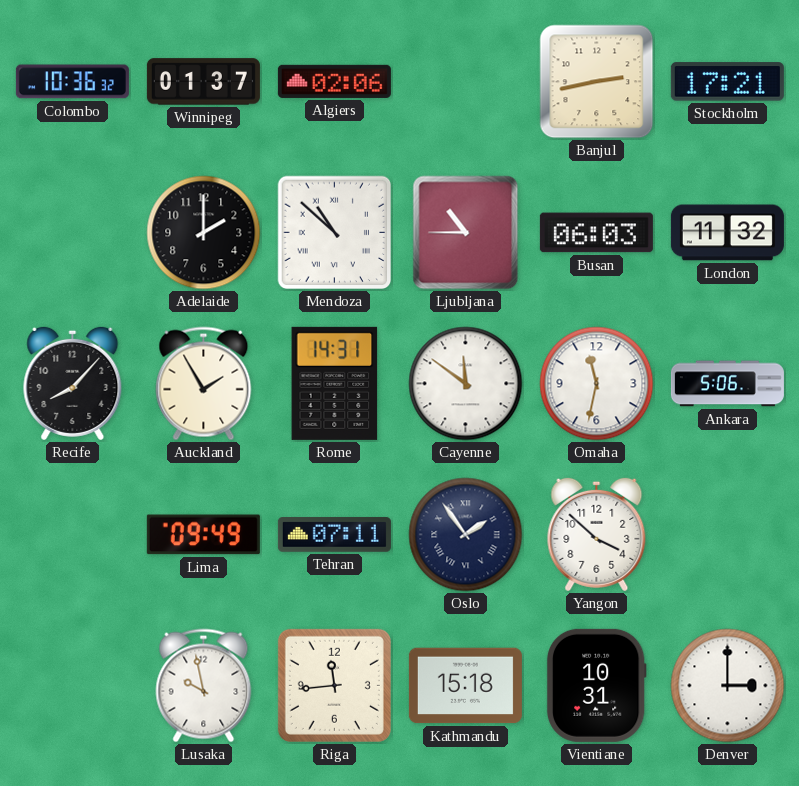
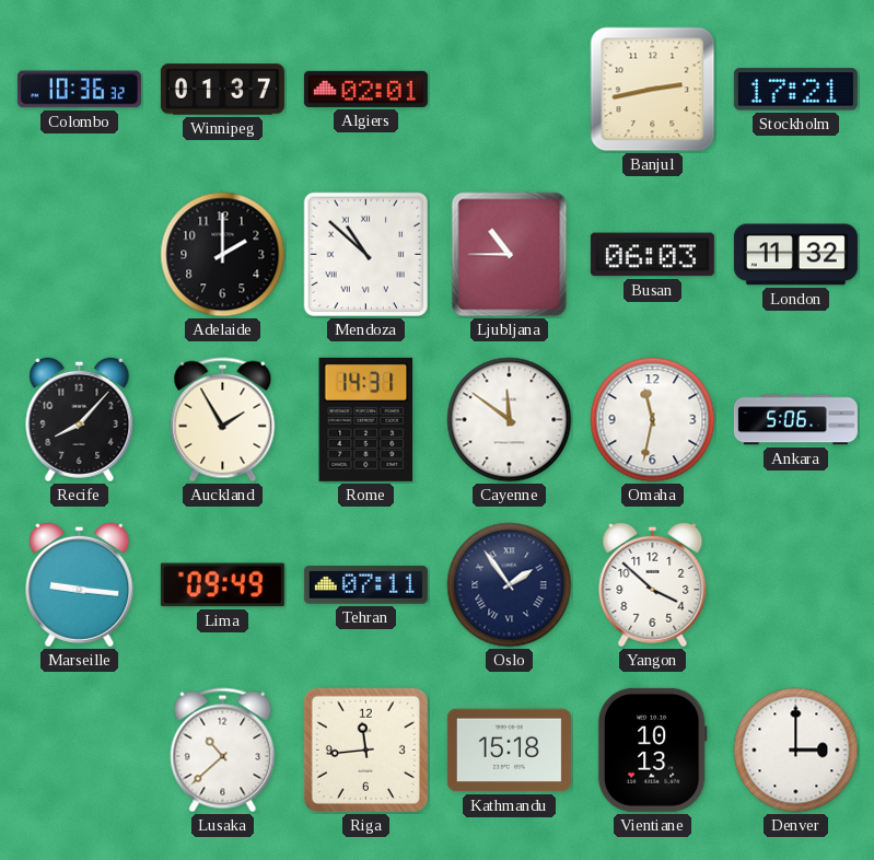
Algiers: 02:06 -> 02:01
Marseille: none -> 9:16
Lusaka: 9:58 -> 10:38
Vientiane: 10:31 -> 10:13
